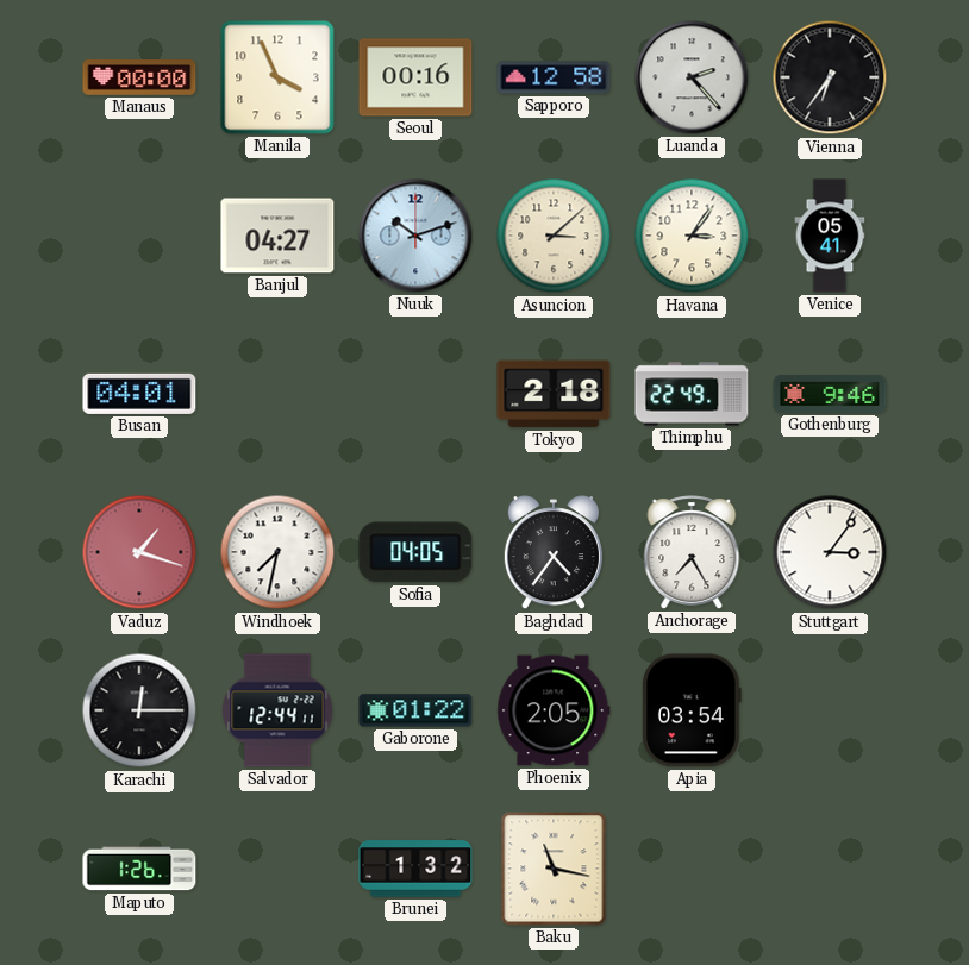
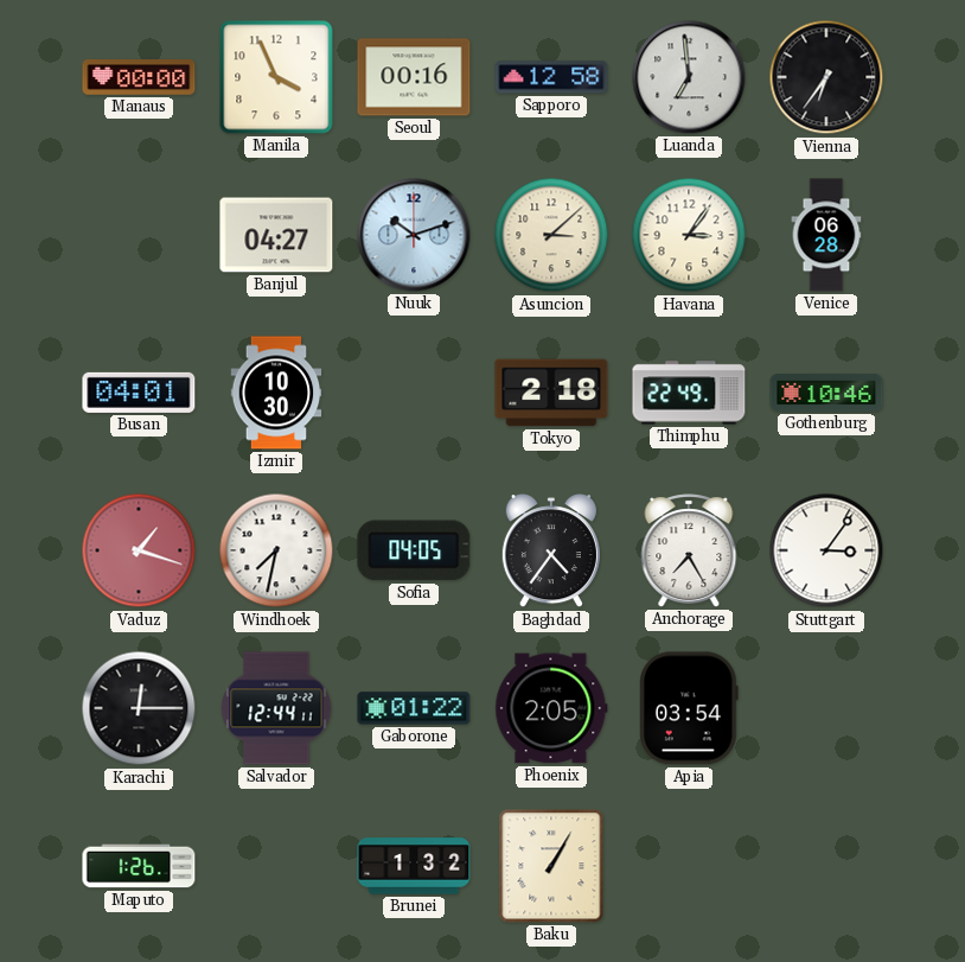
Luanda: 2:23 -> 6:59
Venice: 05:41 -> 06:28
Izmir: none -> 10:30
Gothenburg: 9:46 -> 10:46
Baku: 11:17 -> 1:05
